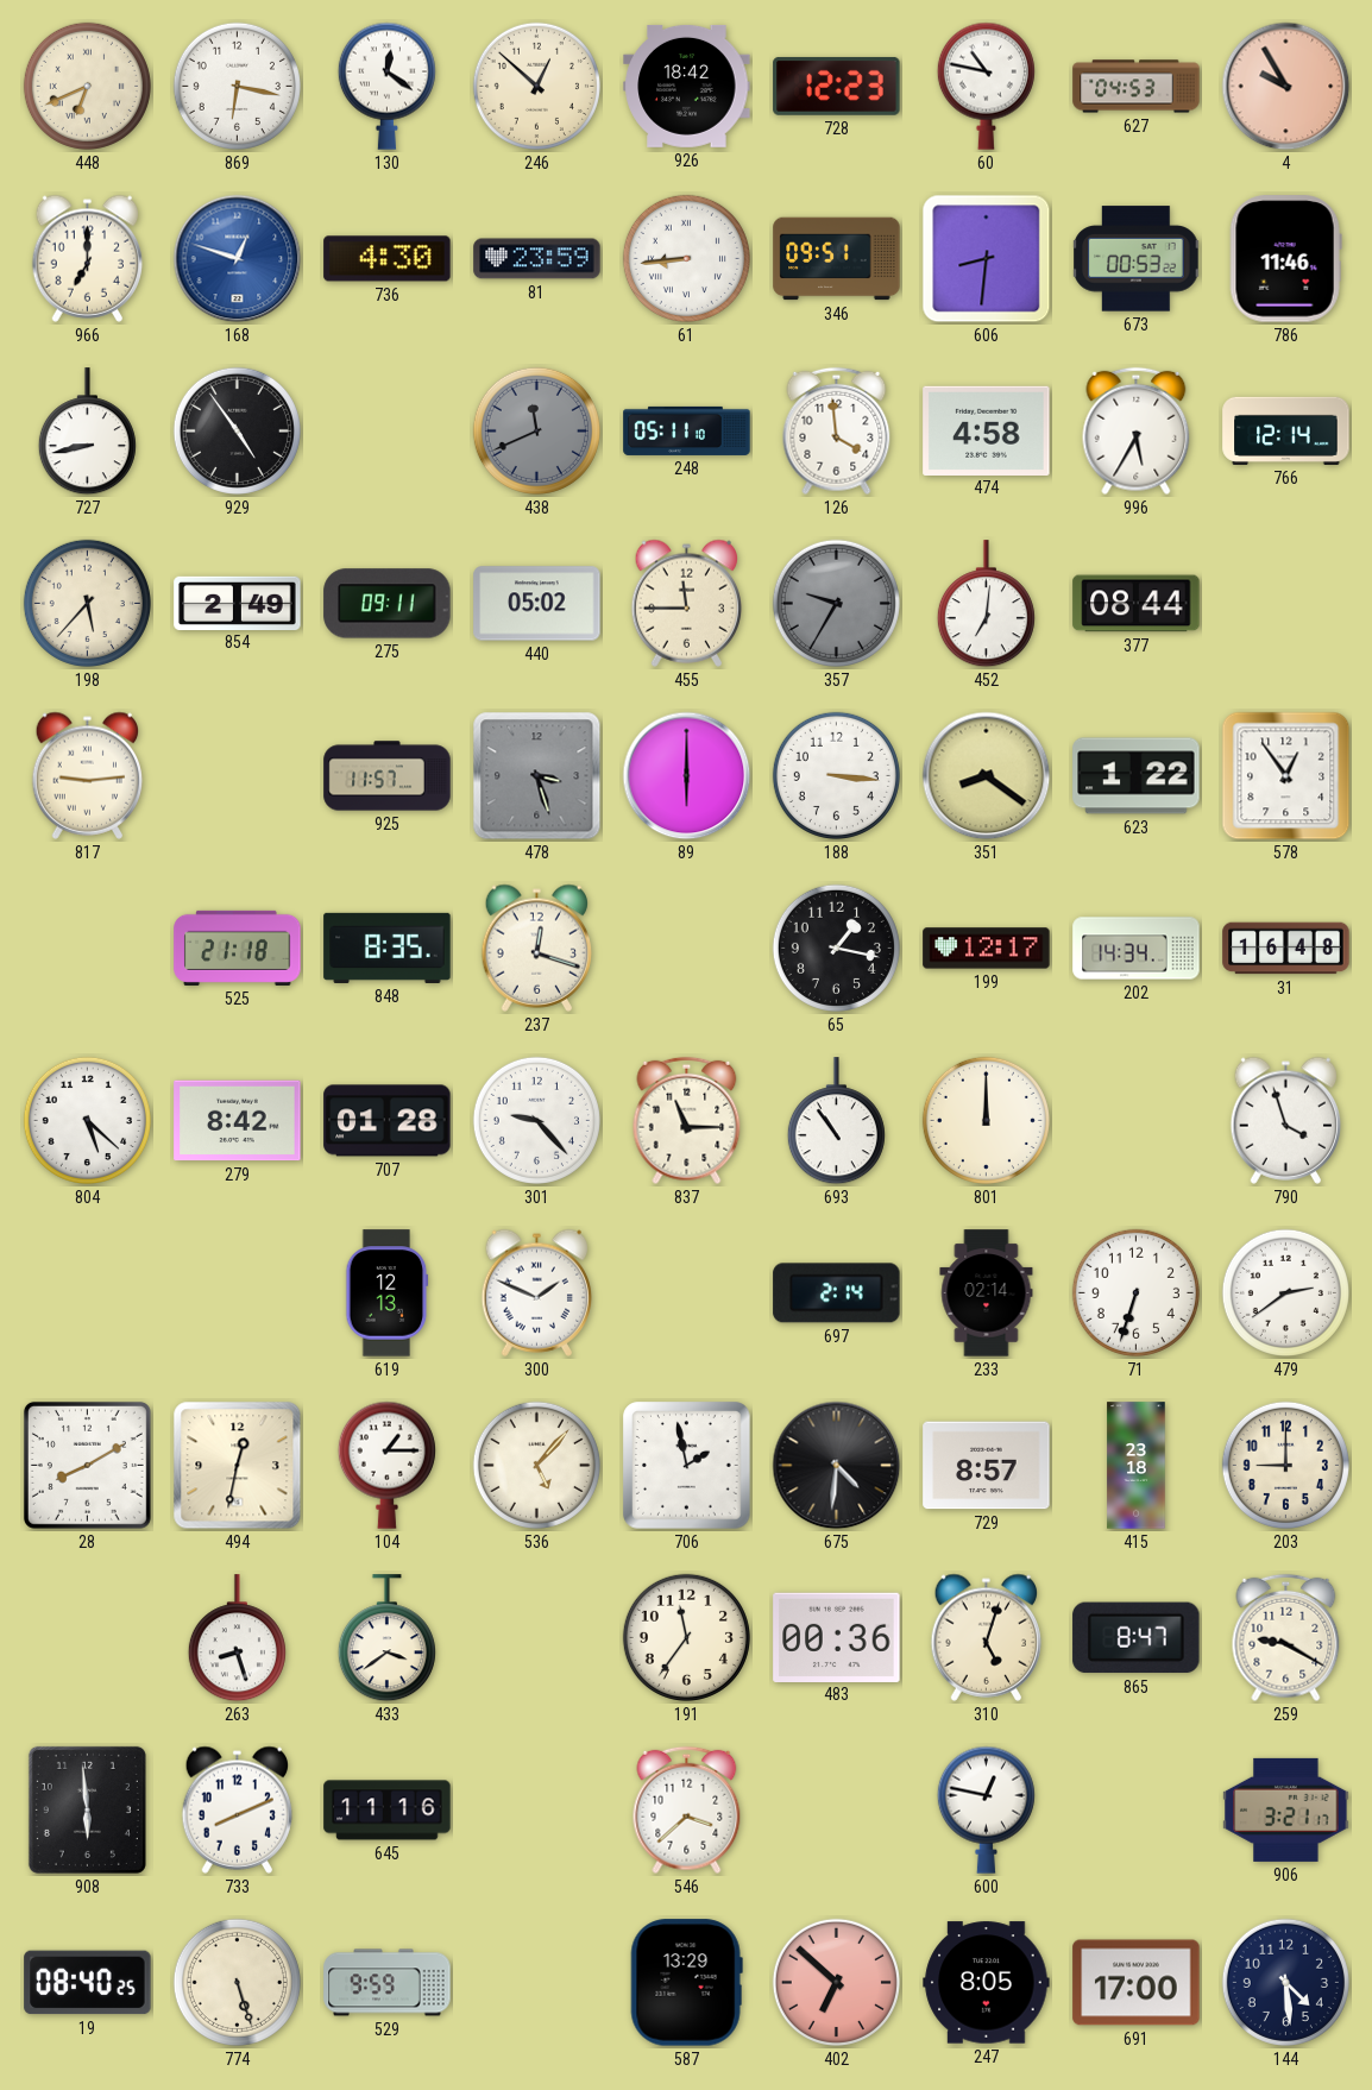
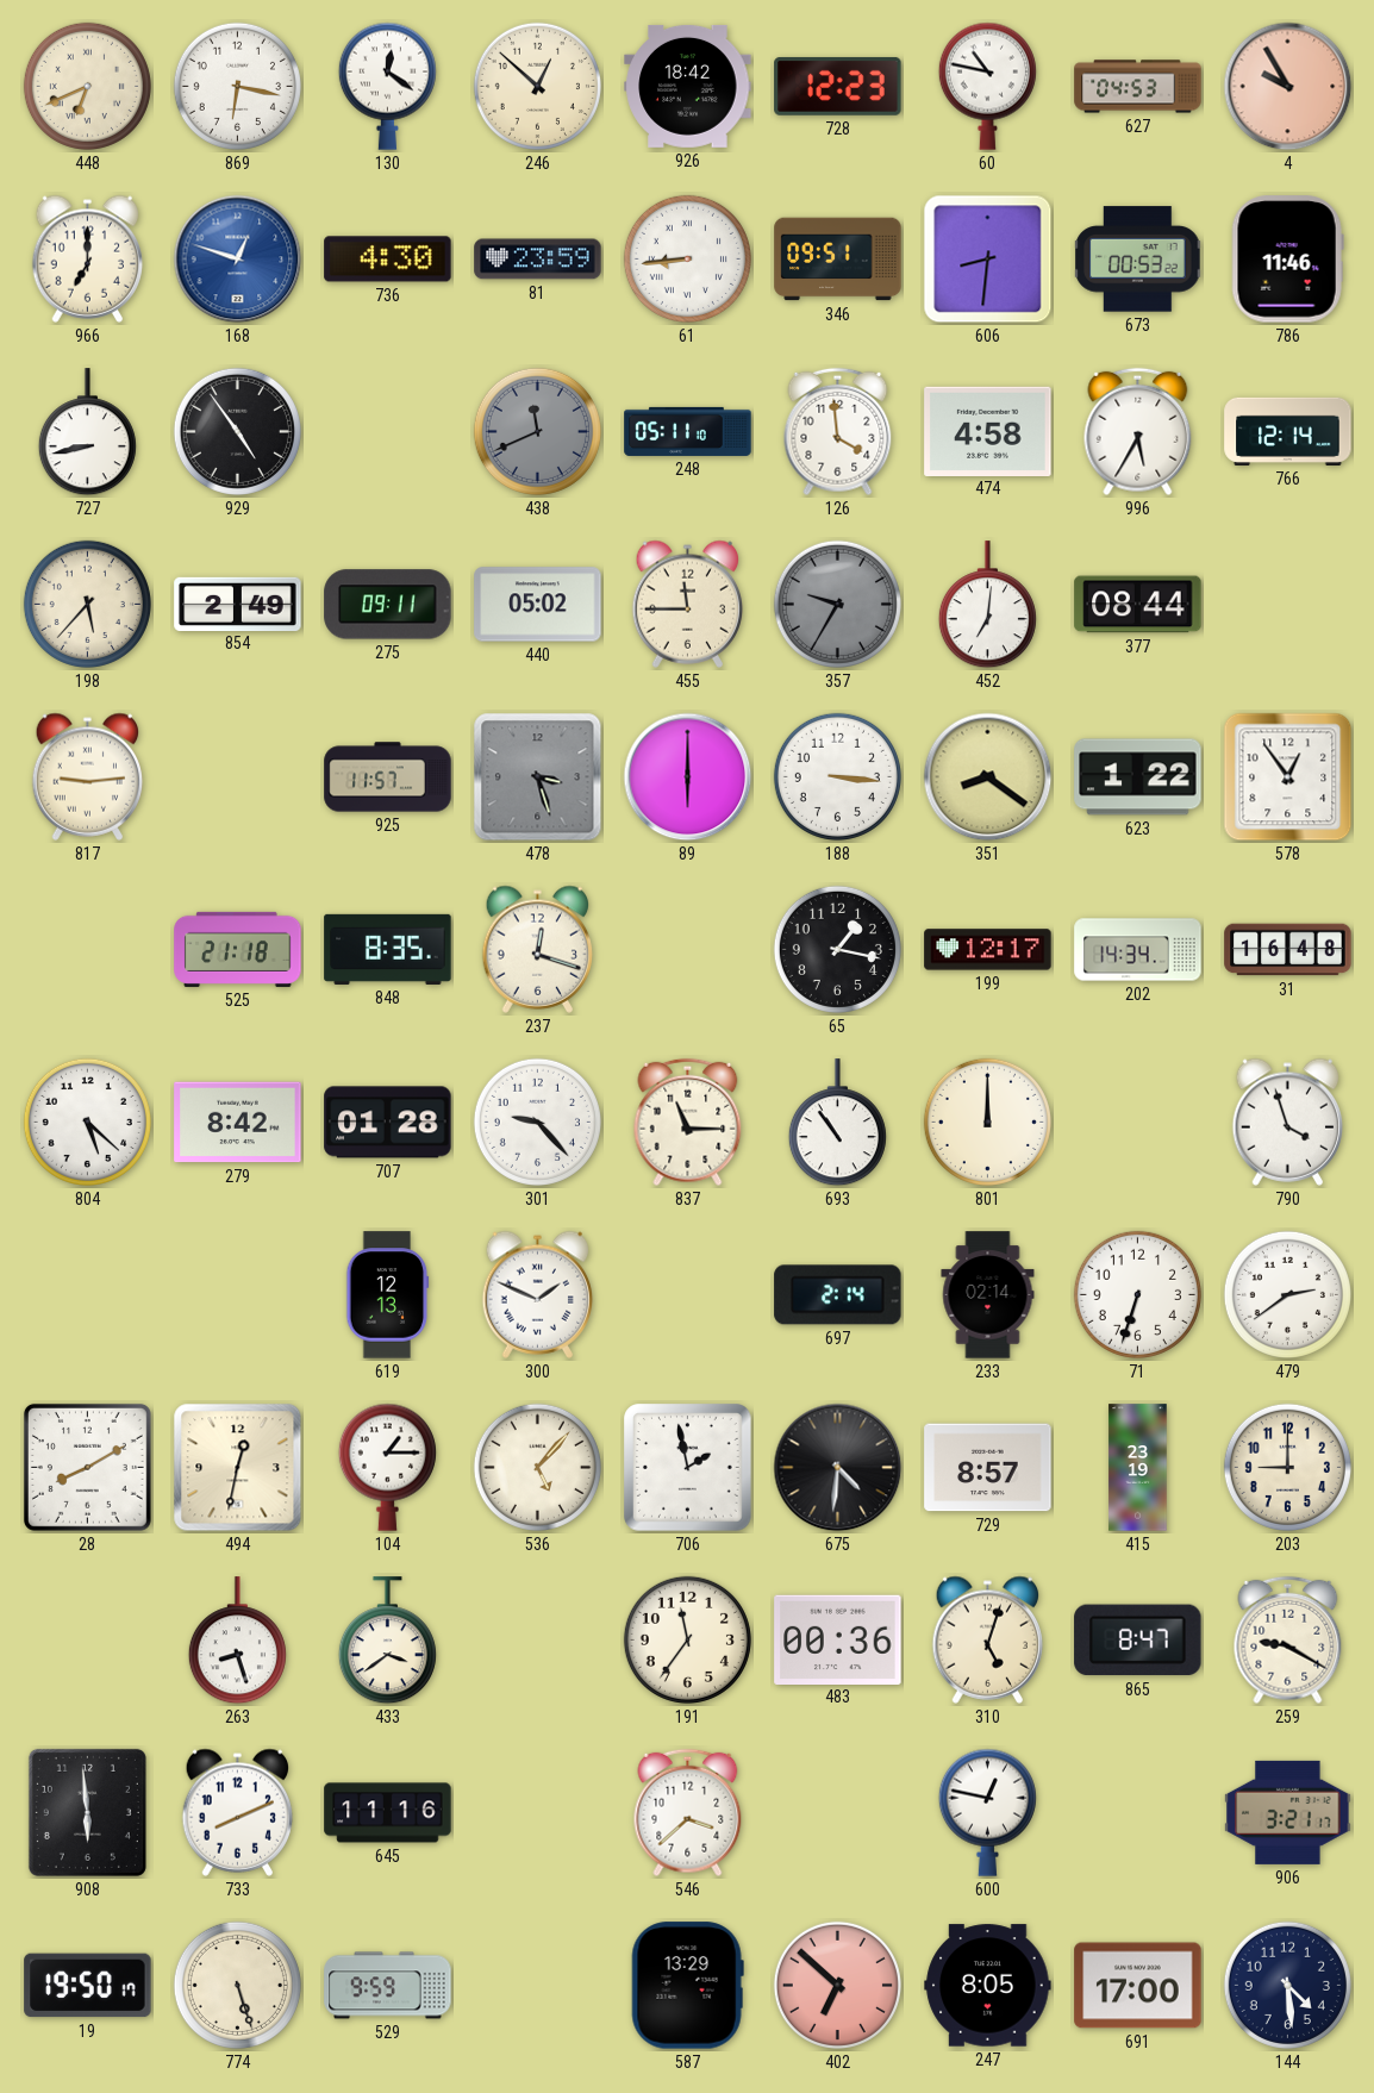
415: 23:18 -> 23:19
19: 08:40 -> 19:50
